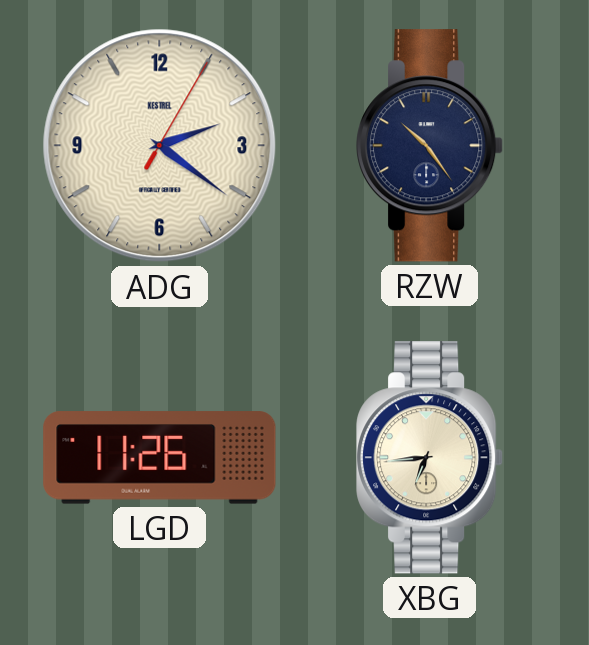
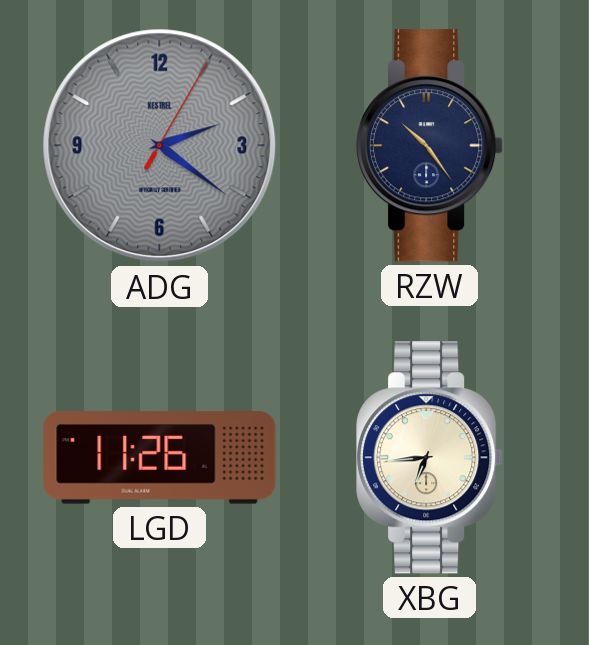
ADG dial: cream -> grey
